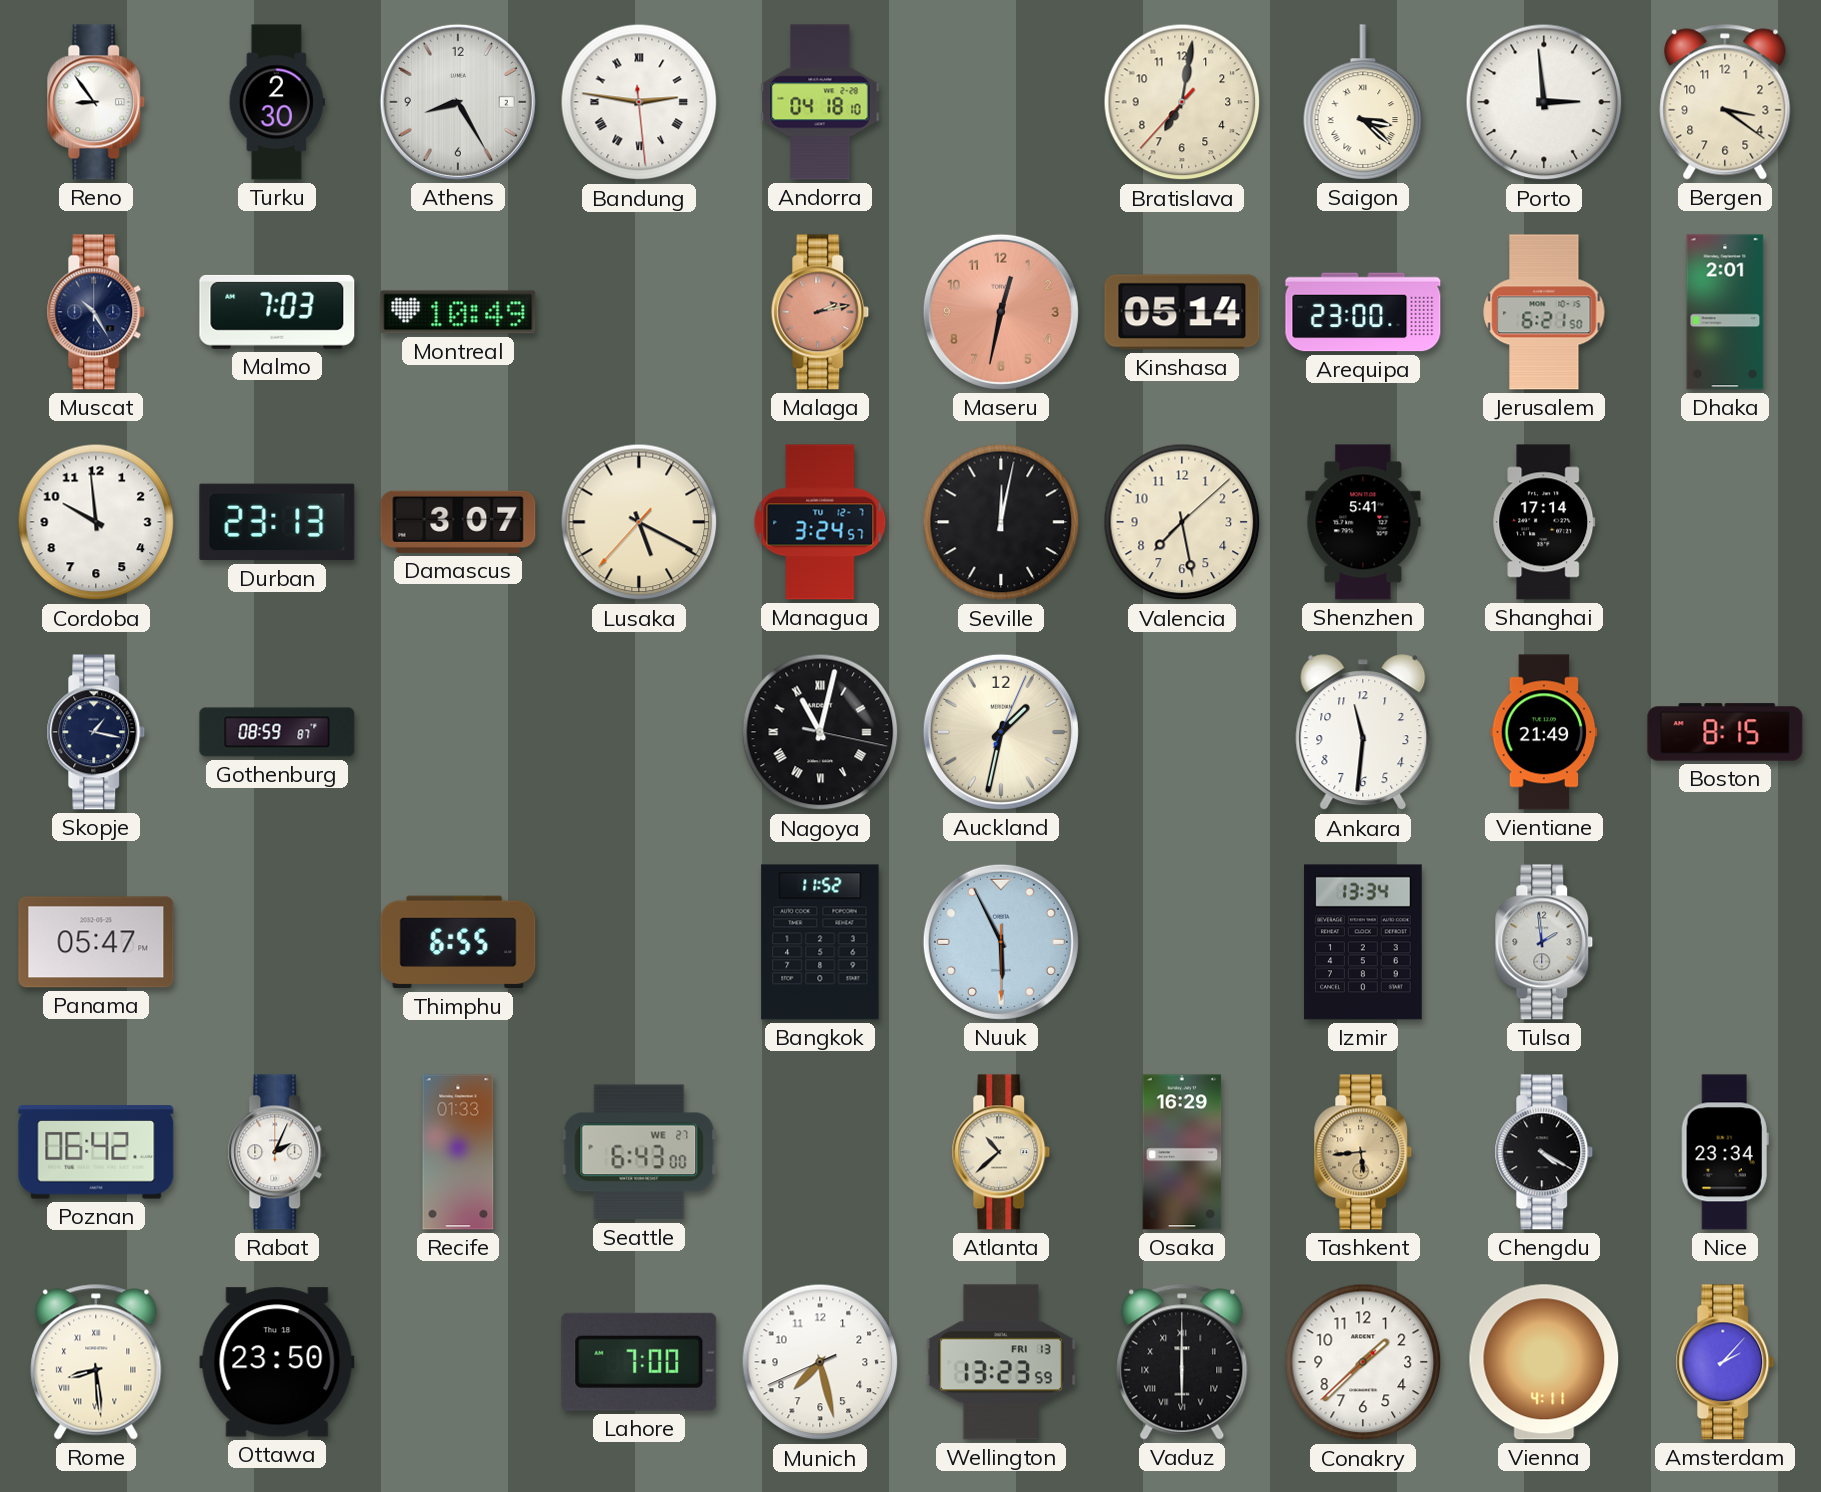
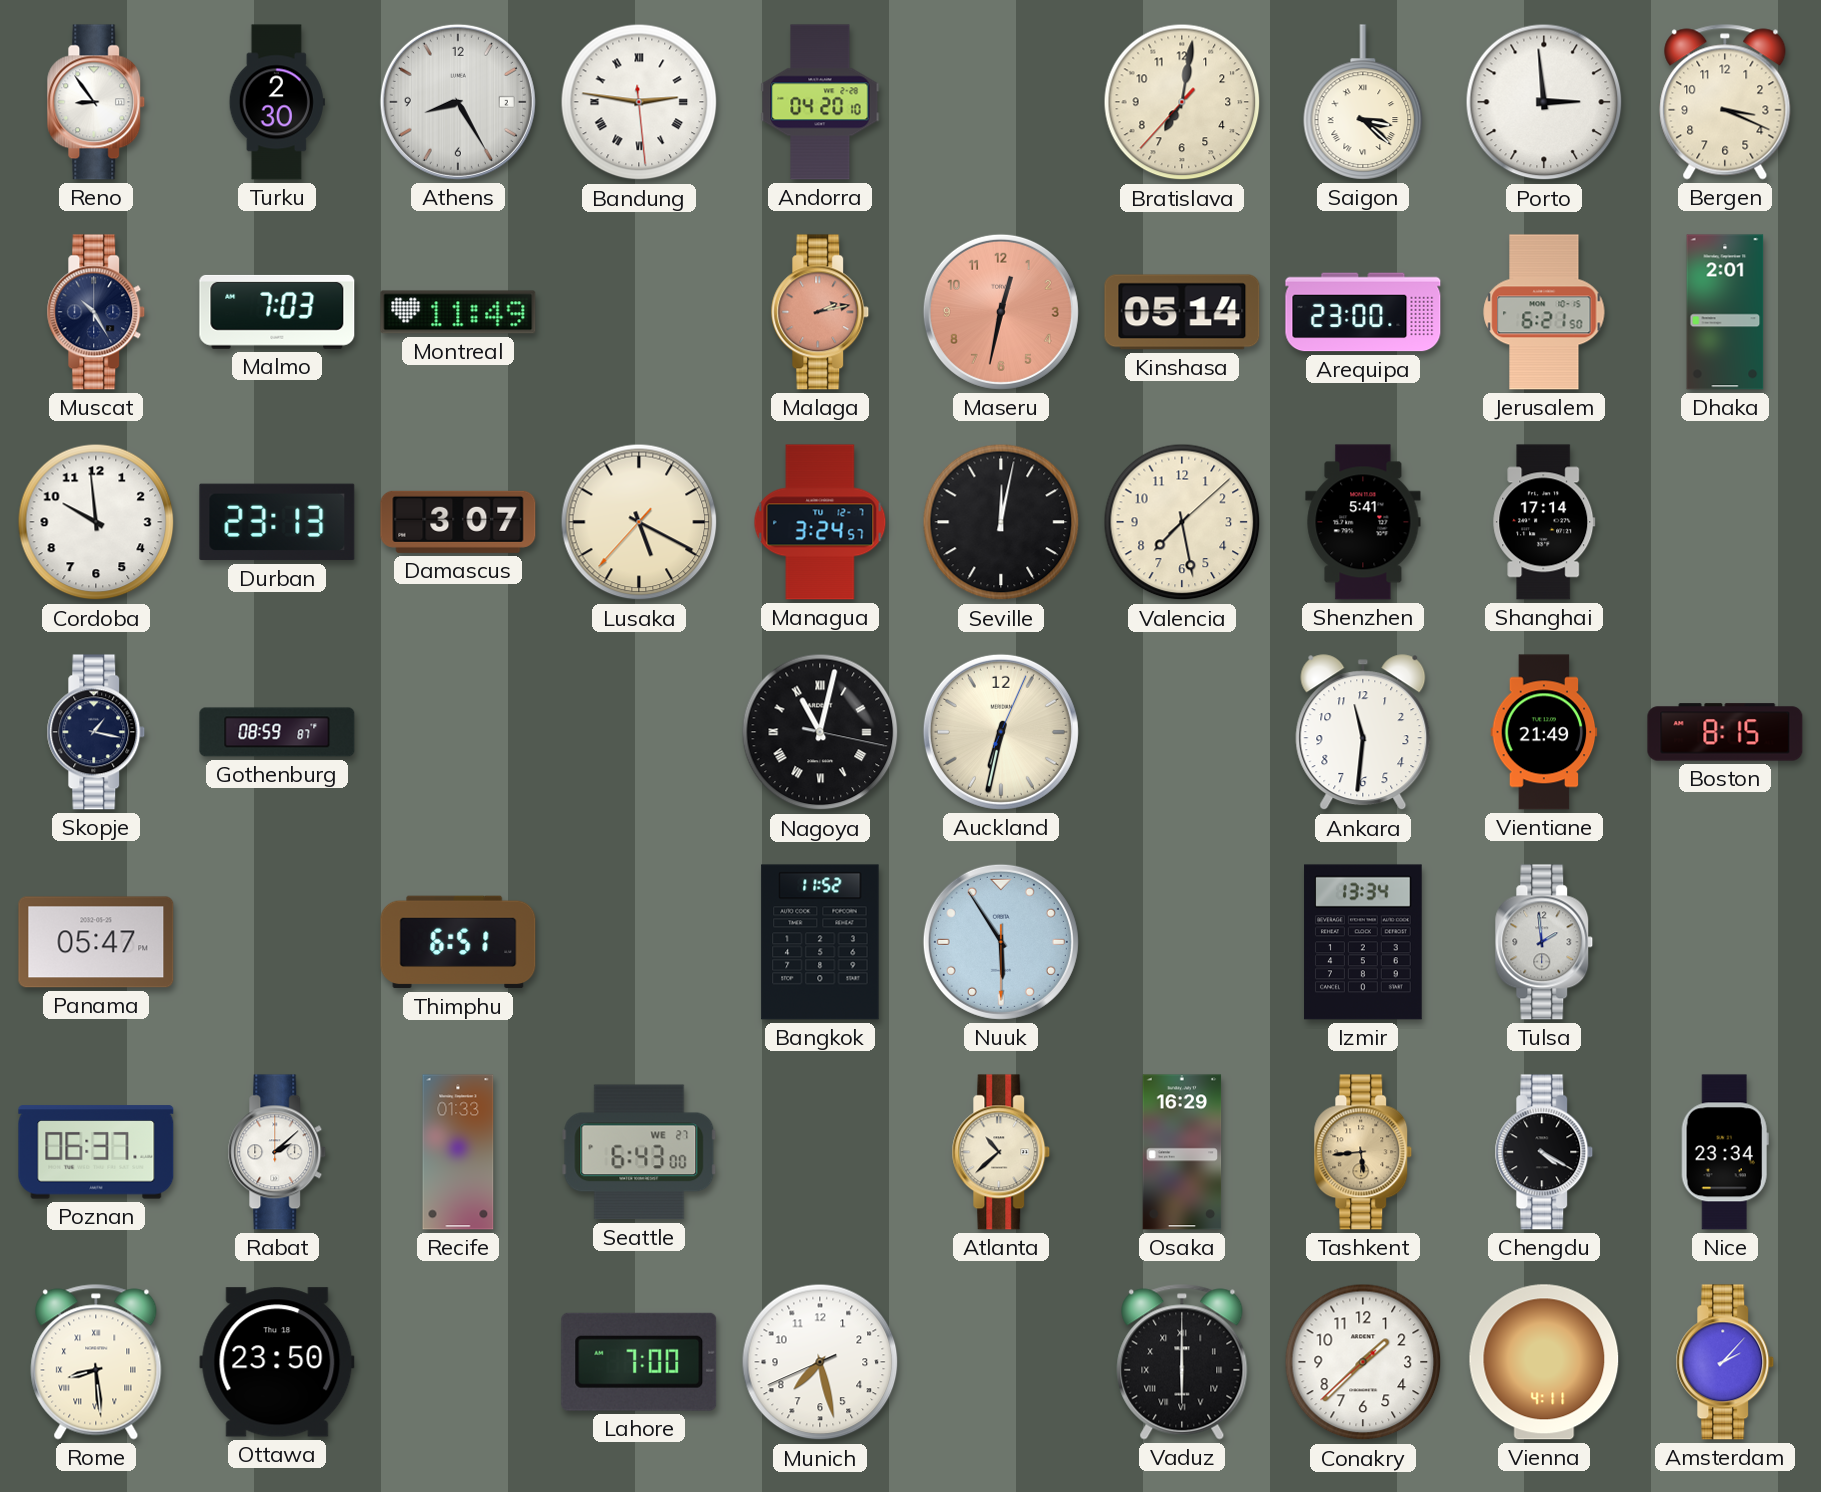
Andorra: 04:18 -> 04:20
Bergen: 3:21 -> 3:19
Montreal: 10:49 -> 11:49
Auckland: 1:32 -> 6:32
Thimphu: 6:55 -> 6:51
Nuuk: 5:55 -> 5:54
Poznan: 06:42 -> 06:37
Rabat: 2:04 -> 2:08
Wellington: 13:23 -> none
